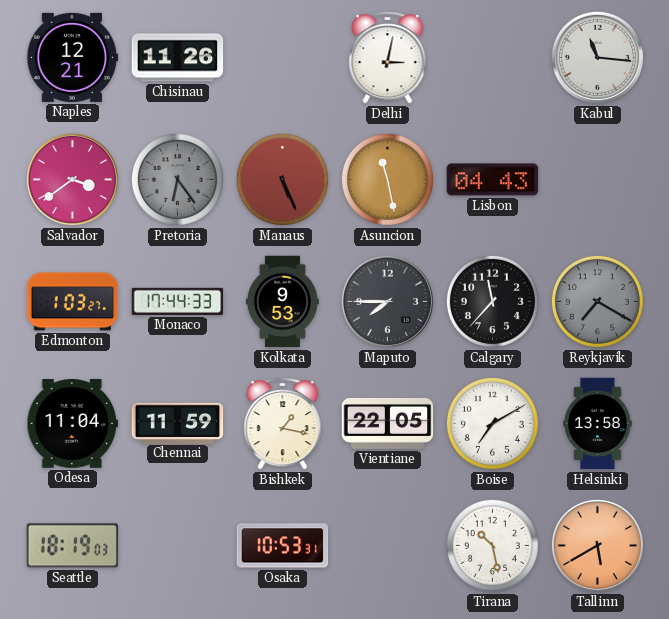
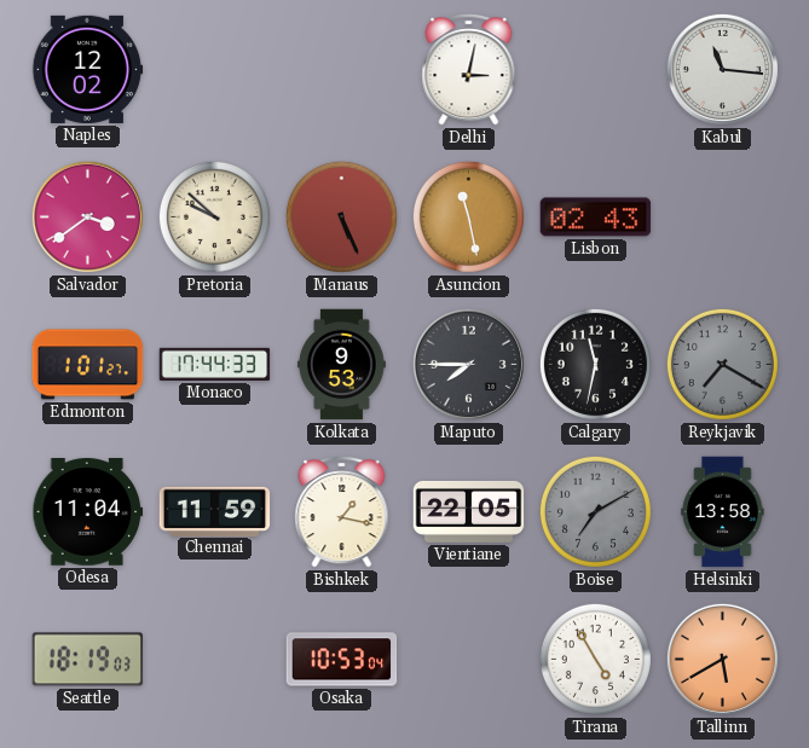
Naples: 12:21 -> 12:02
Chisinau: 11:26 -> none
Pretoria: 6:24 -> 9:52
Pretoria dial: grey -> cream
Lisbon: 04:43 -> 02:43
Edmonton: 1:03 -> 1:01
Calgary: 11:37 -> 11:32
Boise dial: white -> grey
Osaka: 10:53:31 -> 10:53:04
Tirana: 10:28 -> 4:55
